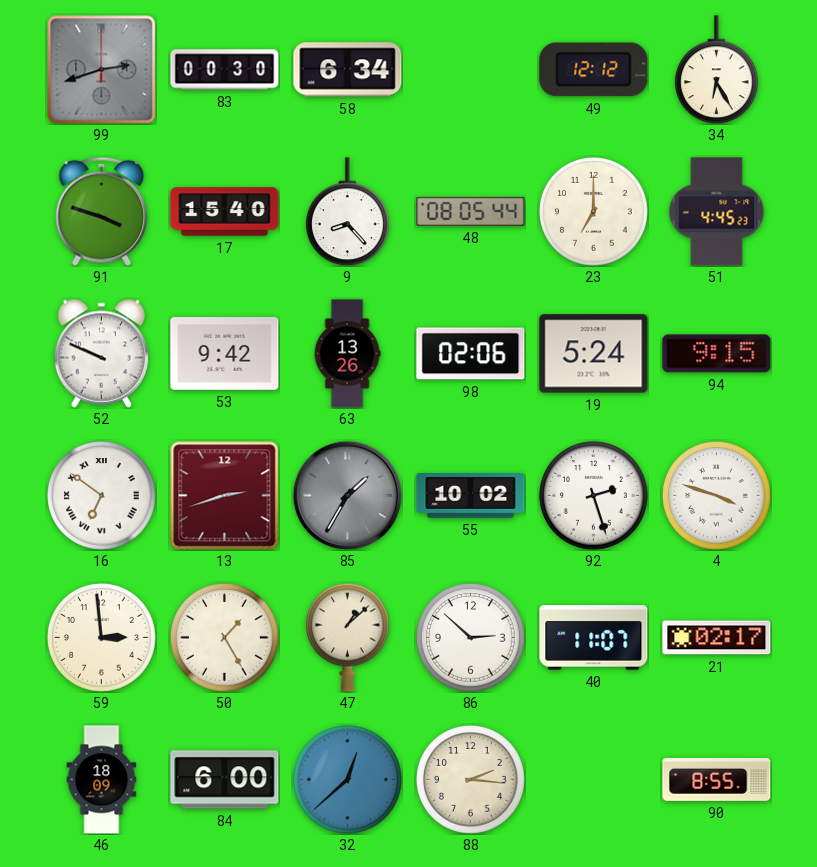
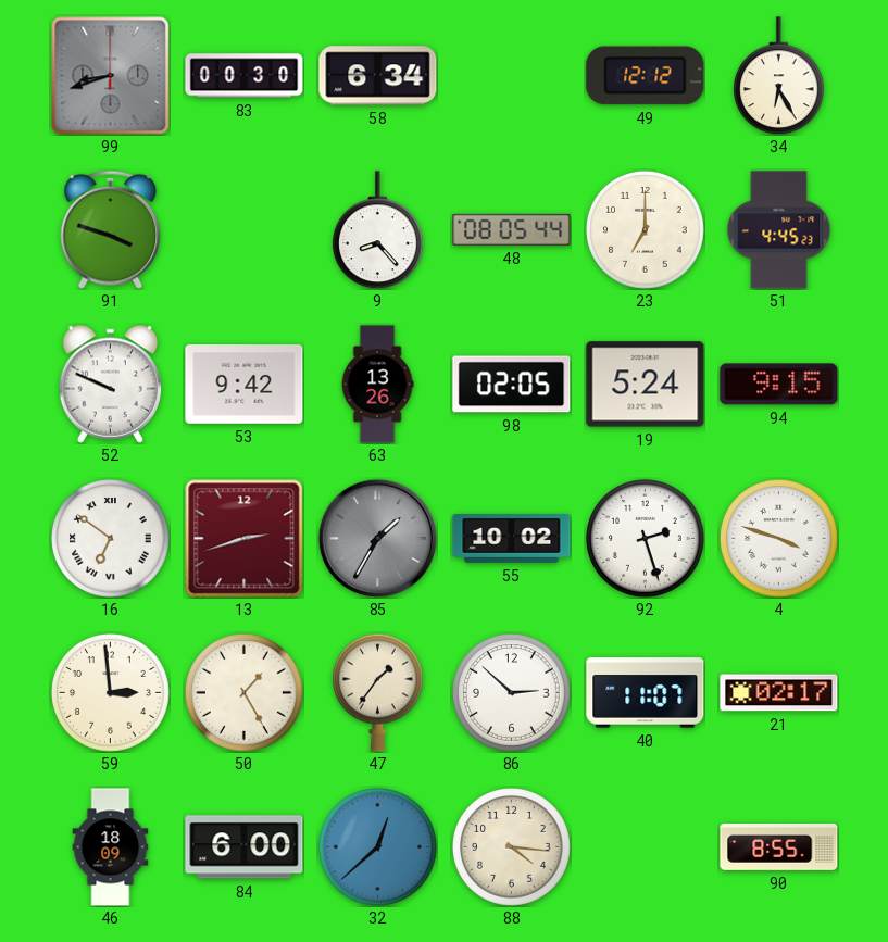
99: 2:42 -> 8:42
17: 15:40 -> none
98: 02:06 -> 02:05
47: 1:08 -> 1:36
88: 2:16 -> 4:16
